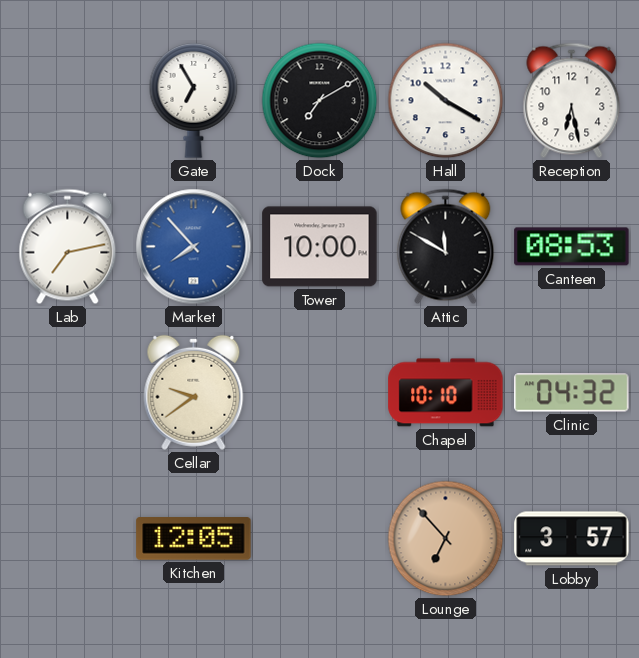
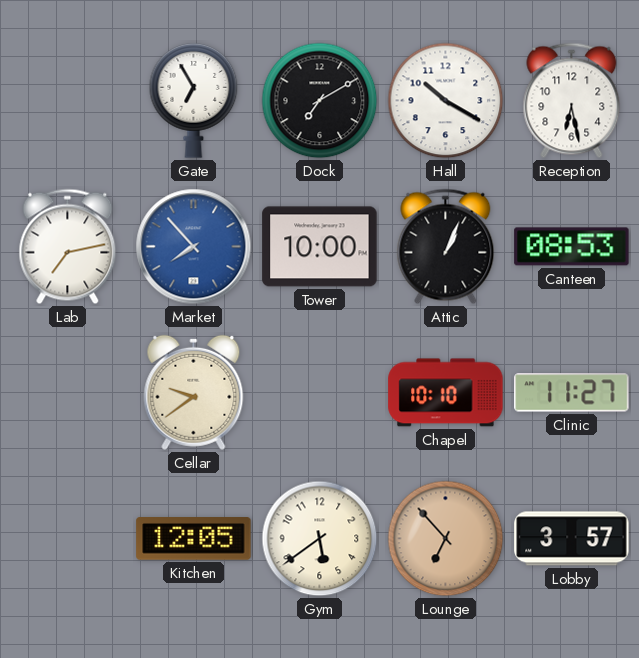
Attic: 11:50 -> 1:04
Clinic: 04:32 -> 11:27
Gym: none -> 5:39
